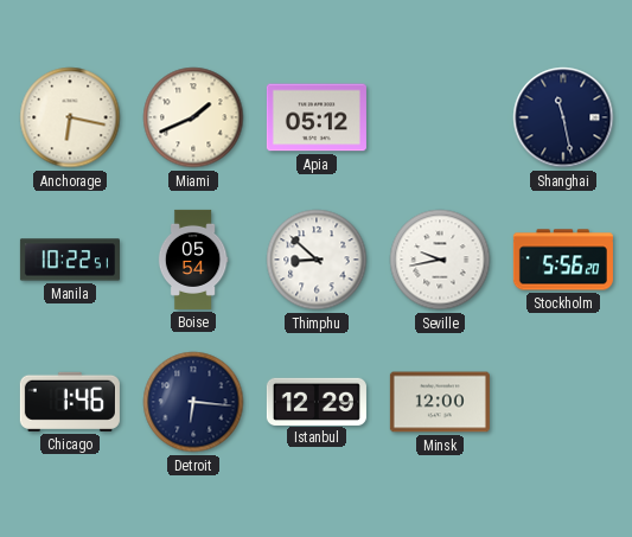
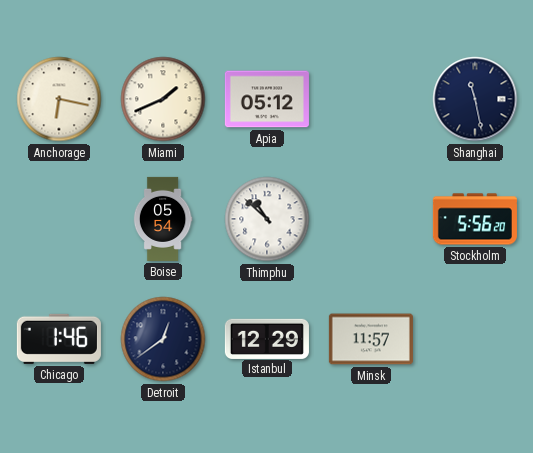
Manila: 10:22 -> none
Thimphu: 8:52 -> 10:52
Seville: 9:43 -> none
Detroit: 6:16 -> 12:39
Minsk: 12:00 -> 11:57
